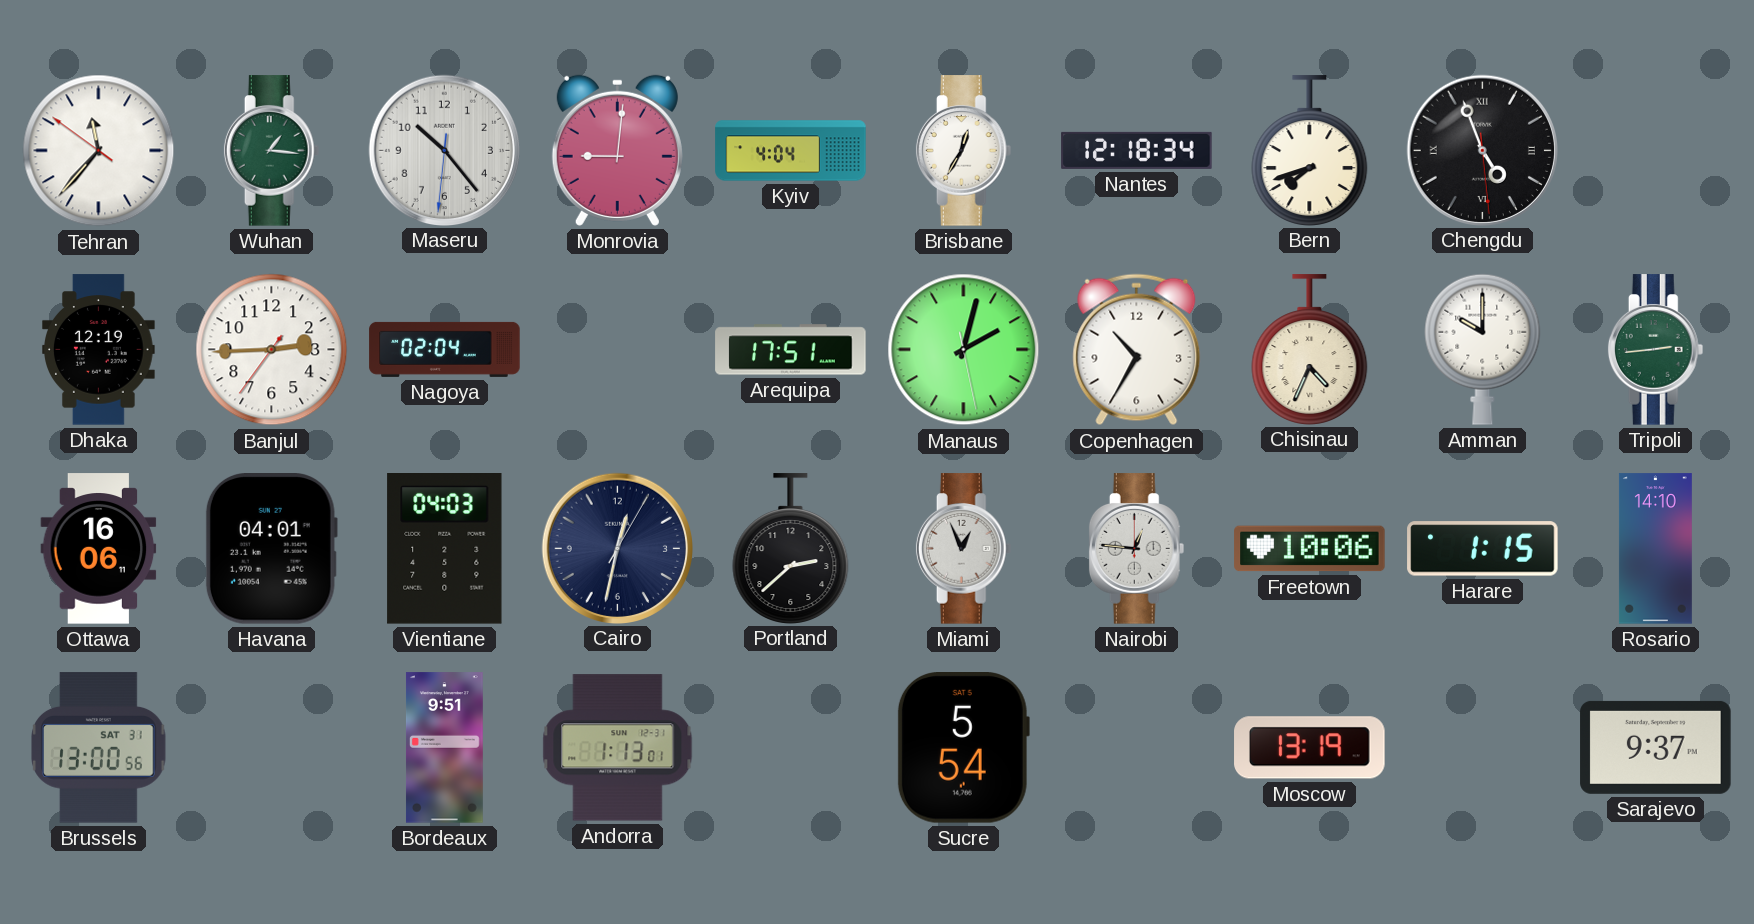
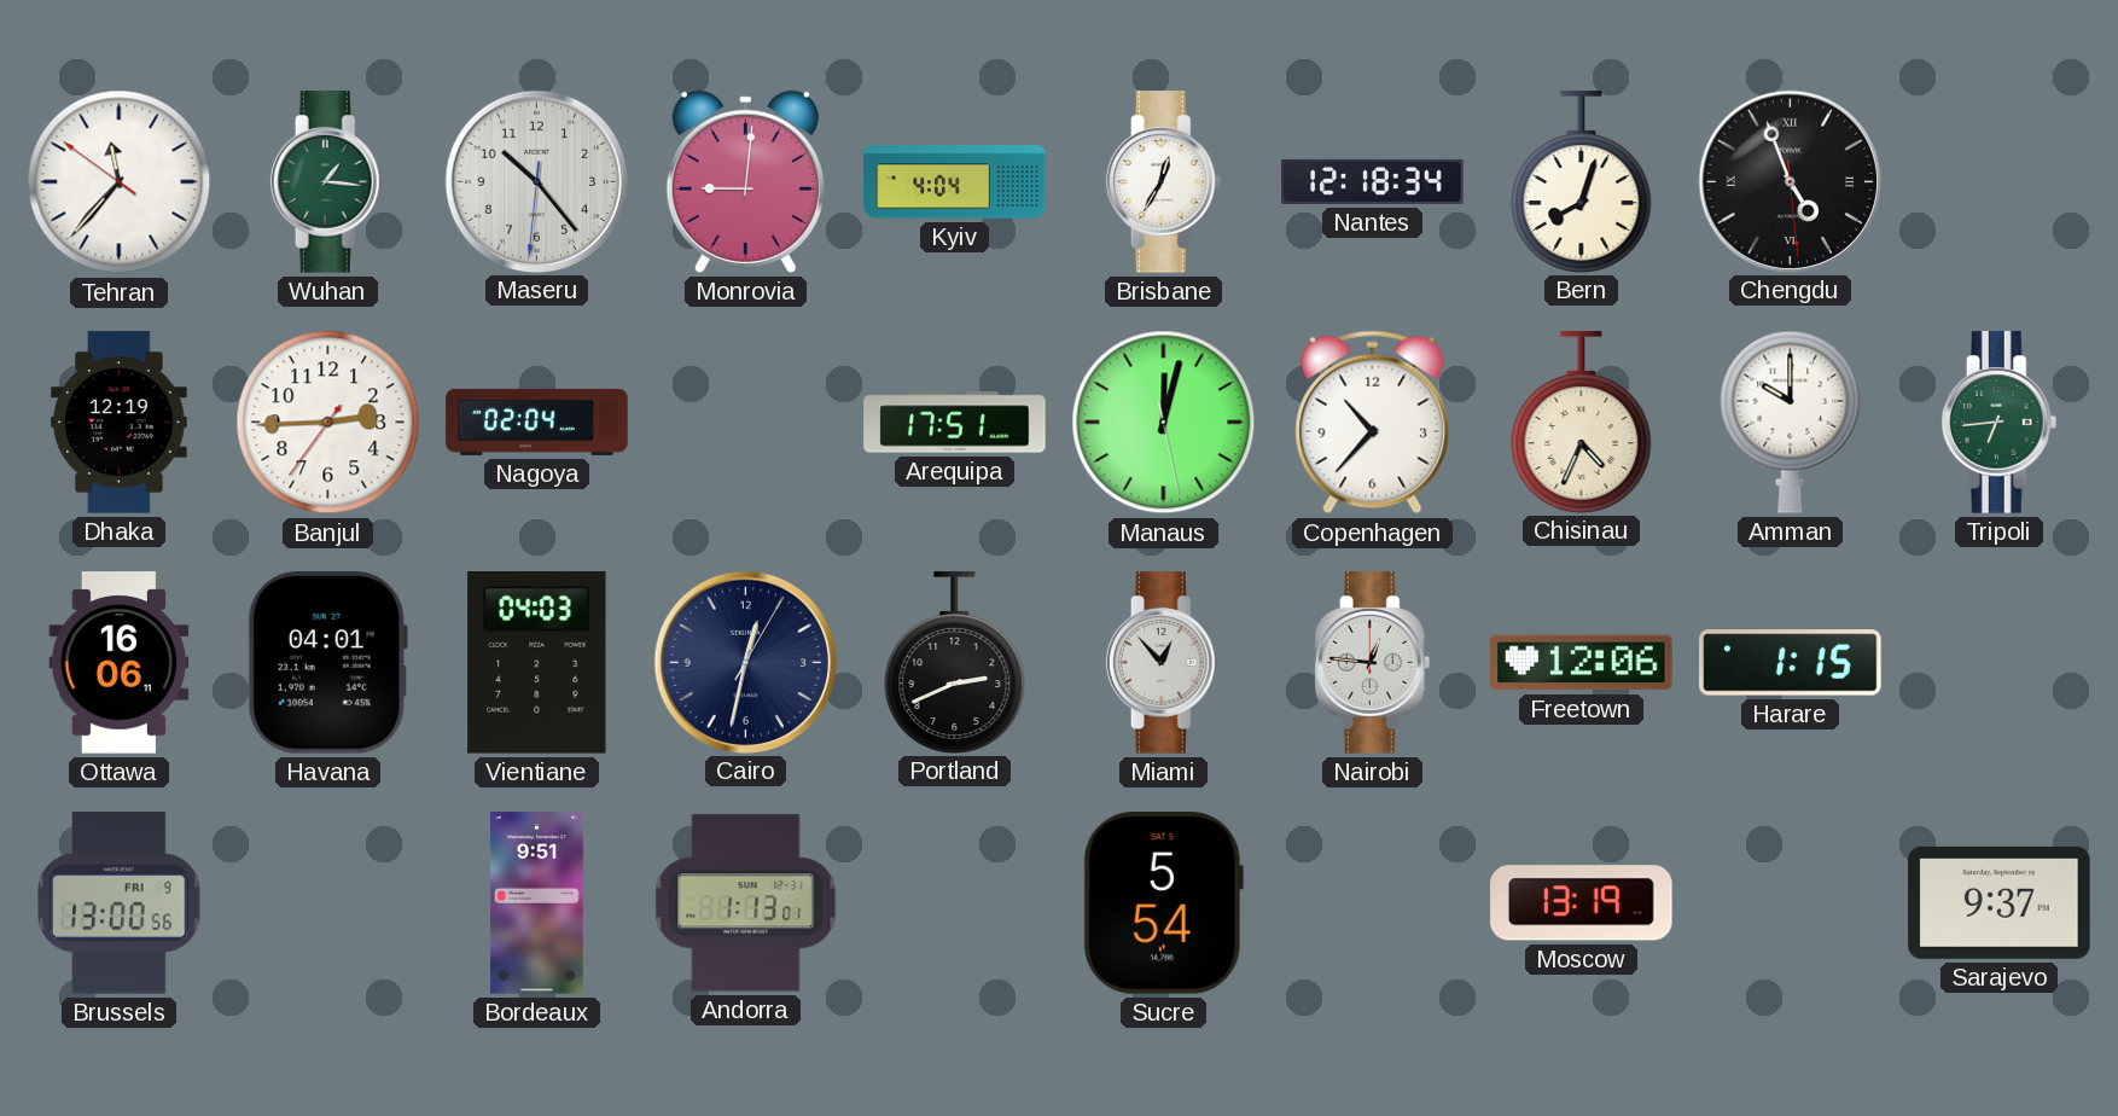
Bern: 7:42 -> 8:03
Manaus: 2:02 -> 12:02
Copenhagen: 10:35 -> 10:37
Tripoli: 2:44 -> 6:44
Portland: 2:38 -> 2:41
Miami: 12:56 -> 12:53
Freetown: 10:06 -> 12:06
Rosario: 14:10 -> none
Brussels date: SAT 31 -> FRI 9
